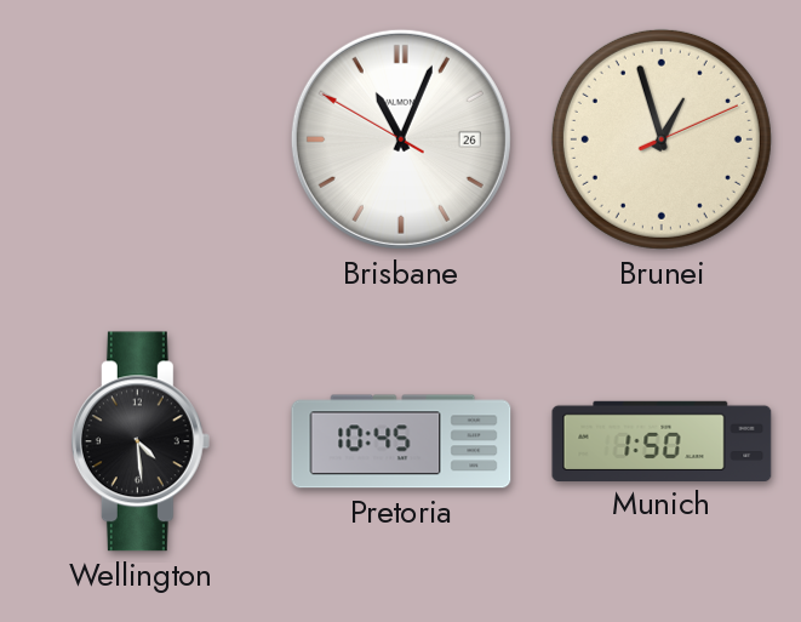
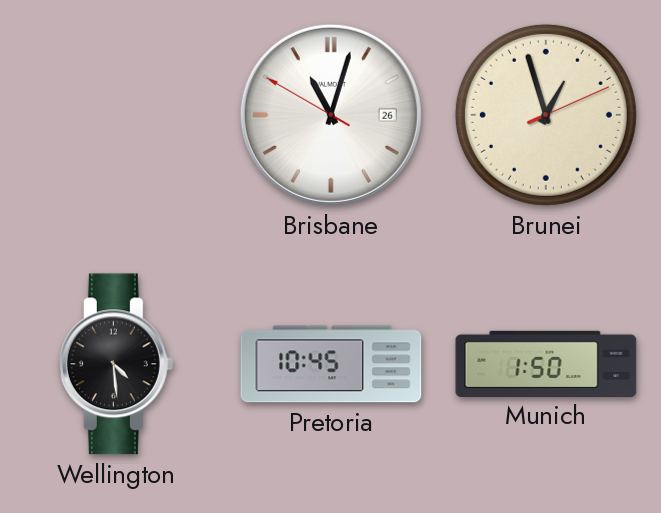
Brisbane: 11:03 -> 11:02
